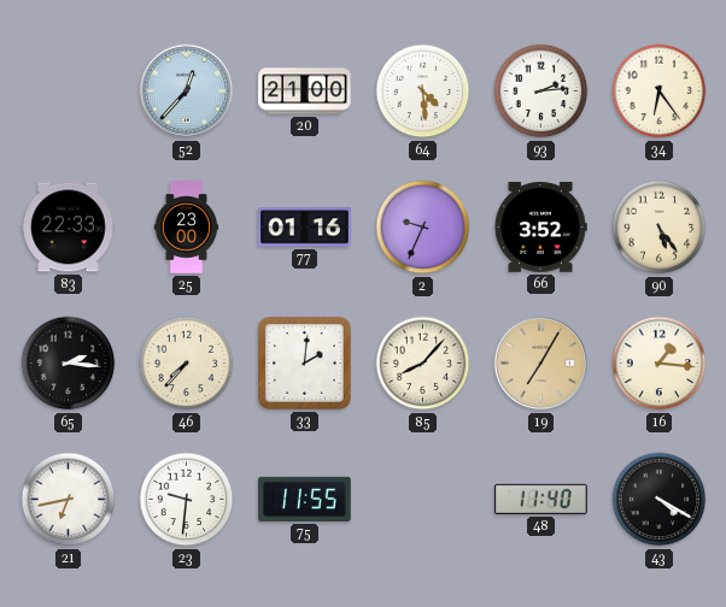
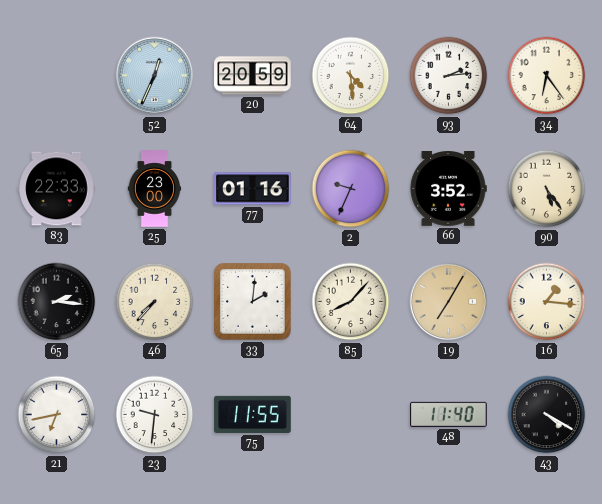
52: 12:37 -> 12:34
20: 21:00 -> 20:59
